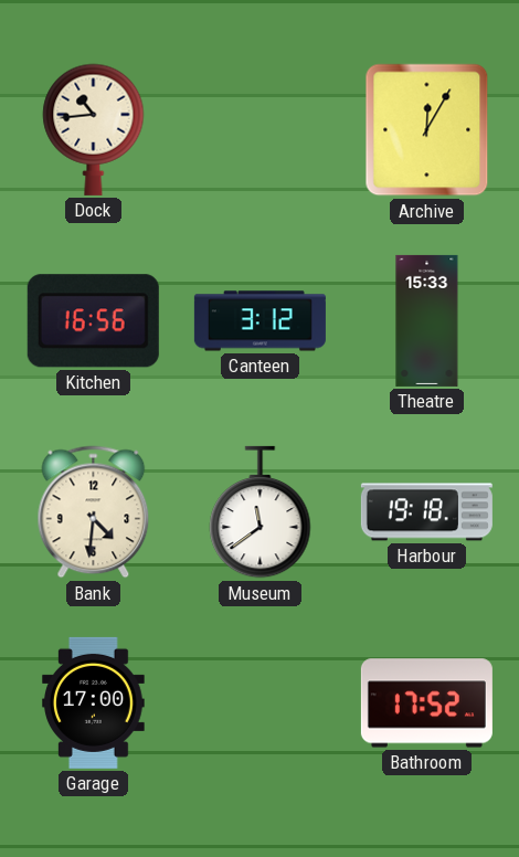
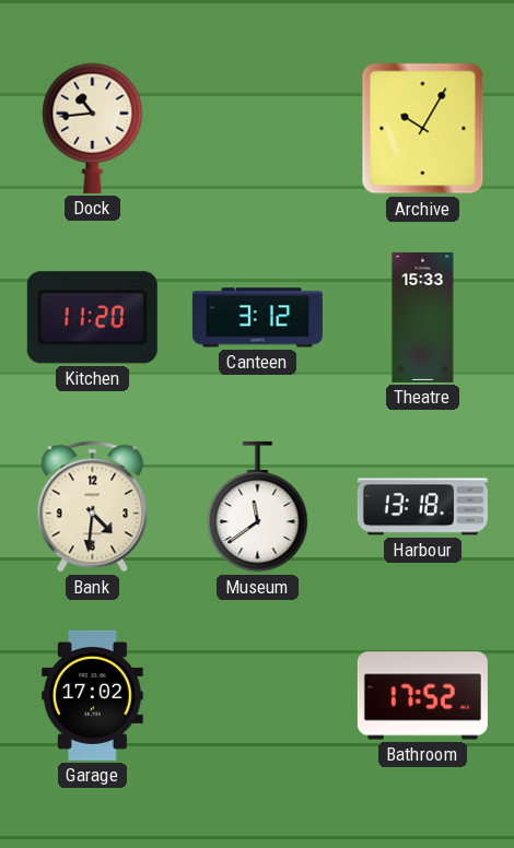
Archive: 12:05 -> 10:05
Kitchen: 16:56 -> 11:20
Harbour: 19:18 -> 13:18
Garage: 17:00 -> 17:02
